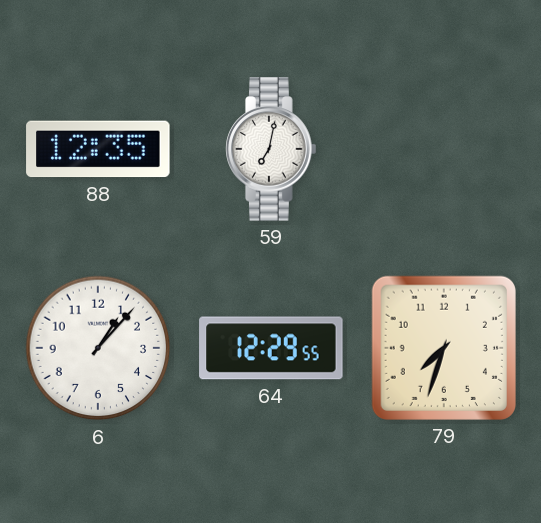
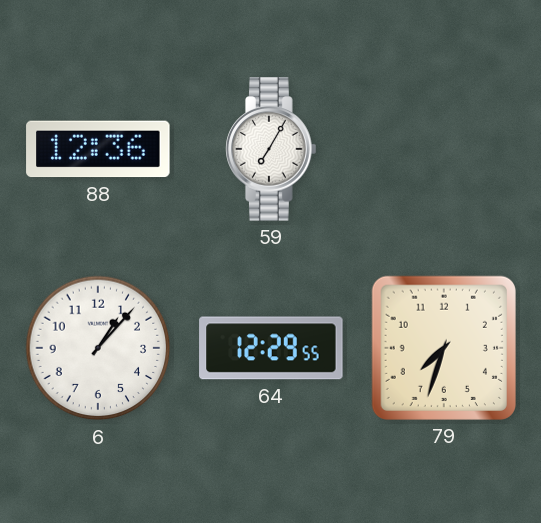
88: 12:35 -> 12:36
59: 7:02 -> 7:05
